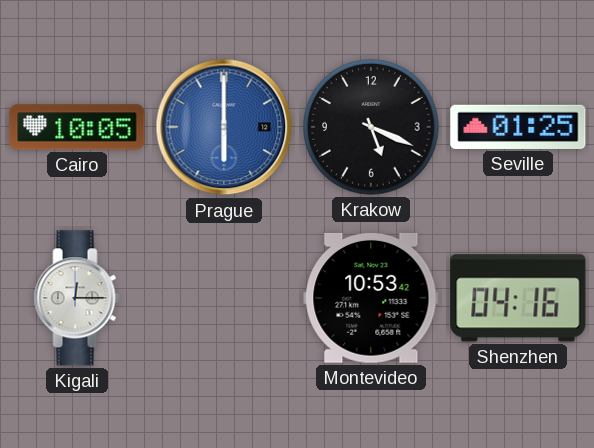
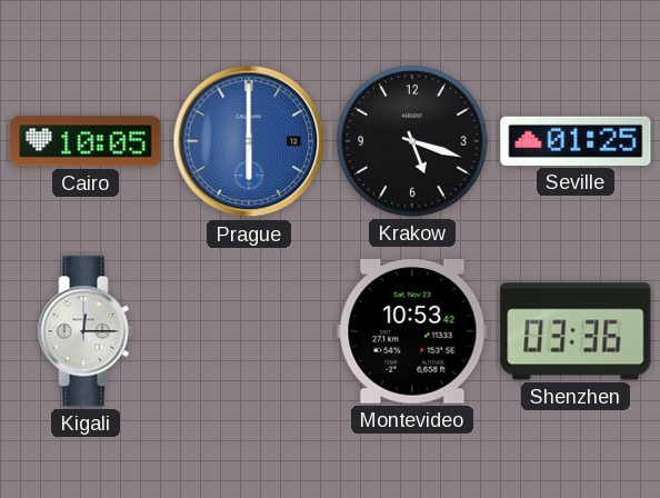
Krakow: 5:19 -> 5:18
Shenzhen: 04:16 -> 03:36
